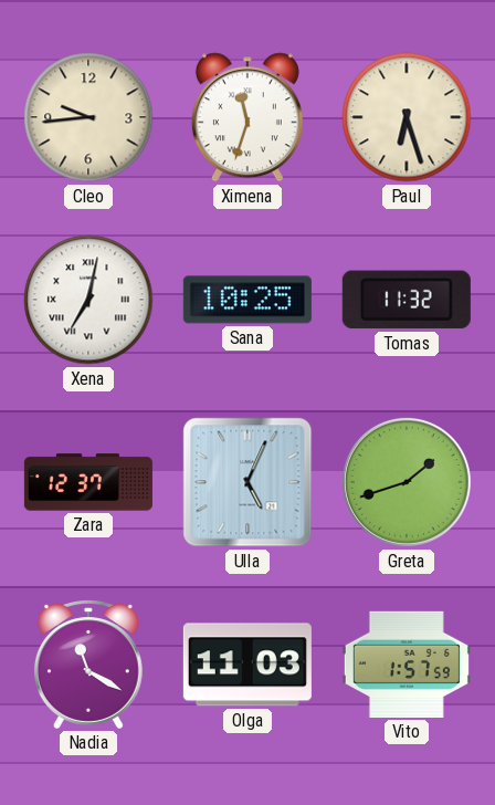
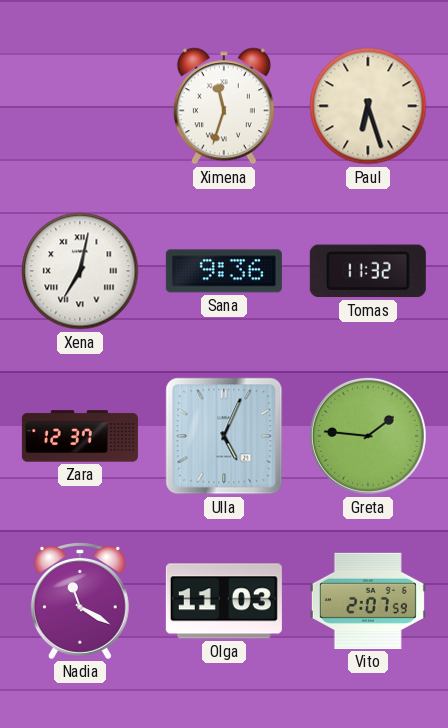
Cleo: 9:44 -> none
Sana: 10:25 -> 9:36
Greta: 1:42 -> 1:46
Vito: 1:57 -> 2:07
